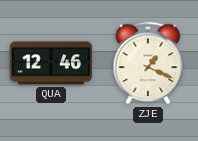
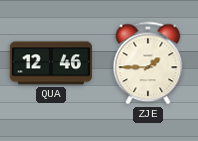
ZJE: 1:19 -> 1:45
